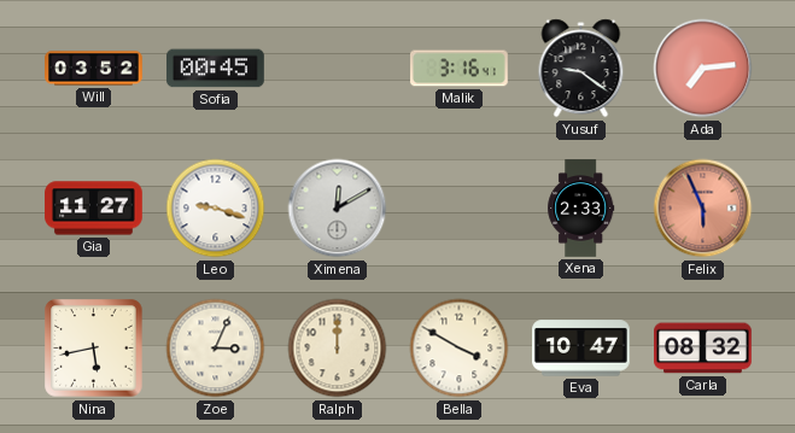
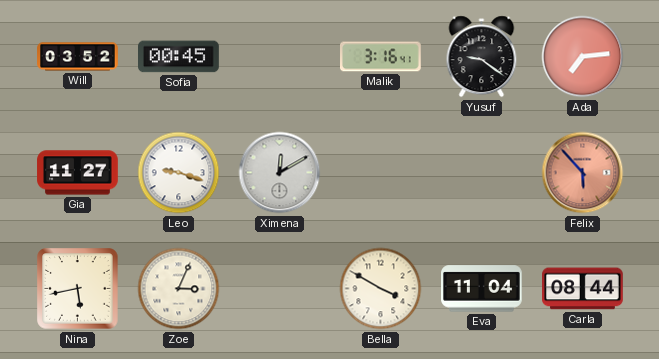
Xena: 2:33 -> none
Felix: 5:56 -> 5:53
Ralph: 12:00 -> none
Eva: 10:47 -> 11:04
Carla: 08:32 -> 08:44
